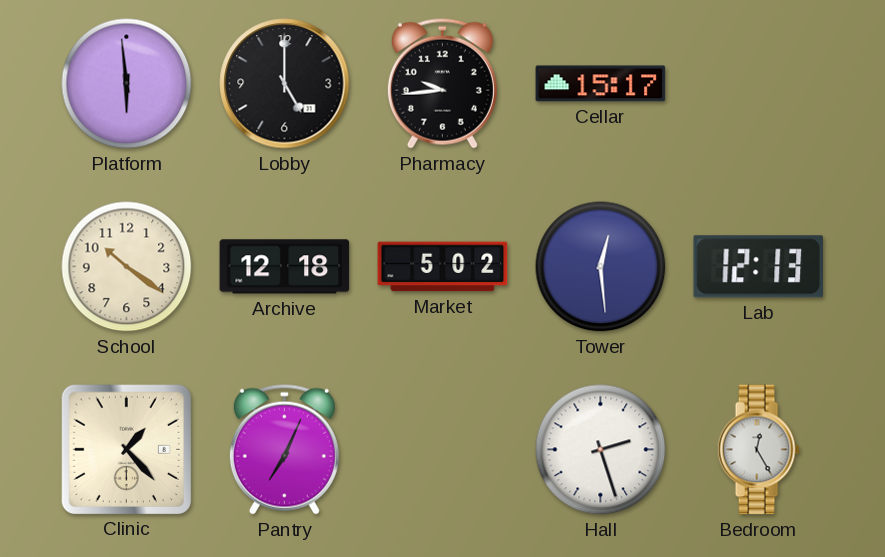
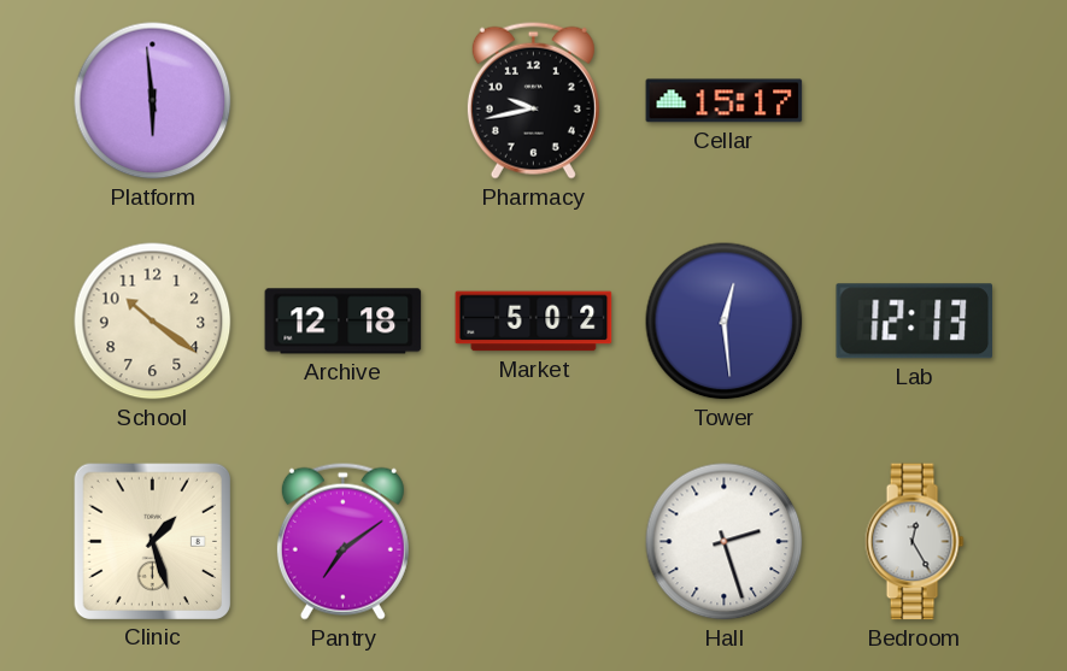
Lobby: 5:00 -> none
Pharmacy: 9:44 -> 9:43
Clinic: 1:23 -> 1:27
Pantry: 7:04 -> 7:09
